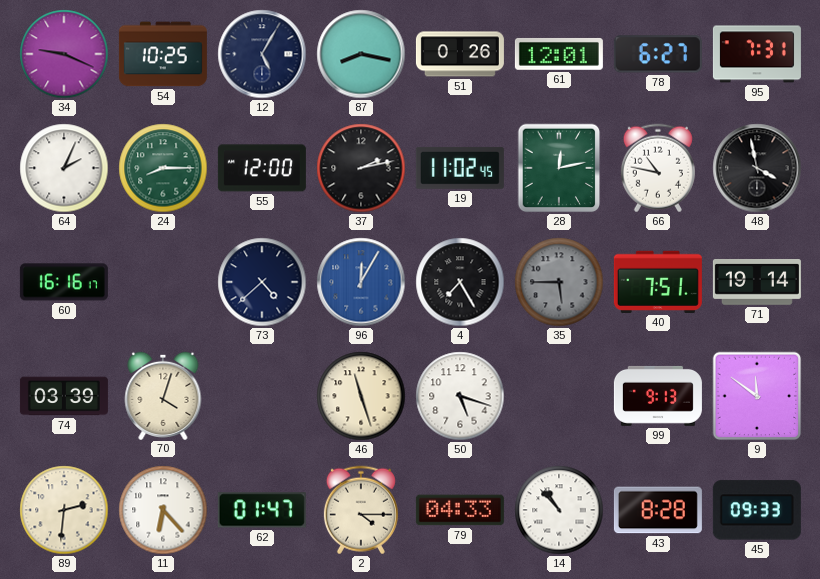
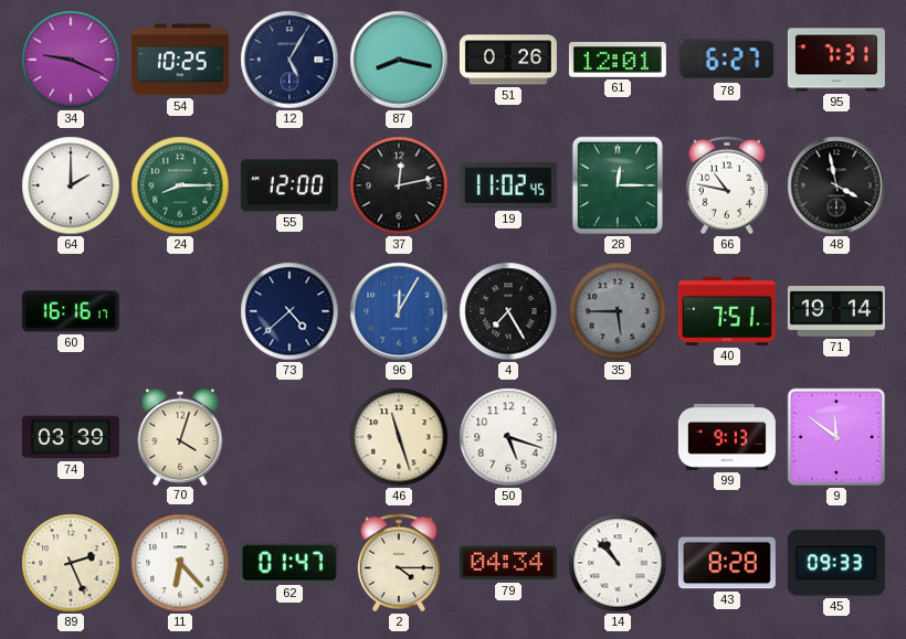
64: 2:04 -> 2:00
37: 2:13 -> 12:13
28: 12:13 -> 12:15
89: 2:31 -> 2:26
79: 04:33 -> 04:34
